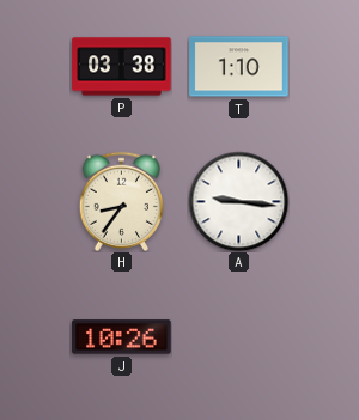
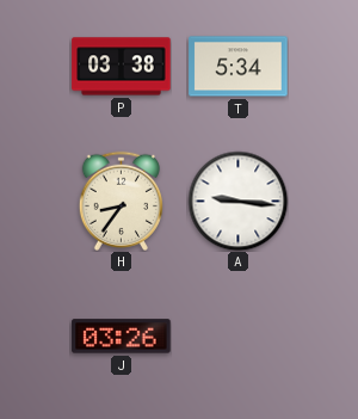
T: 1:10 -> 5:34
J: 10:26 -> 03:26
